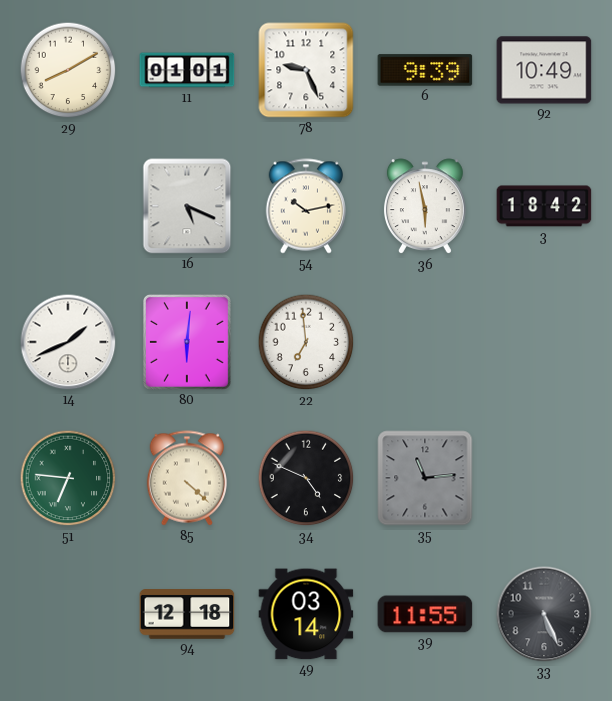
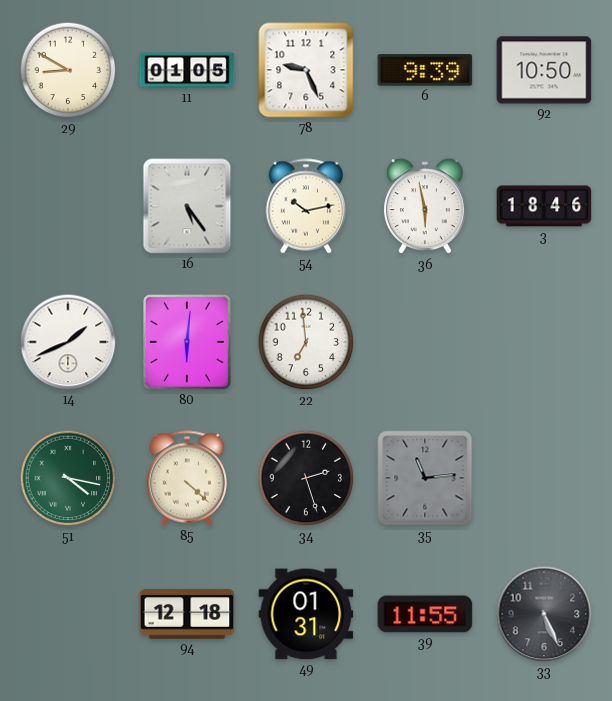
29: 8:10 -> 8:50
11: 01:01 -> 01:05
92: 10:49 -> 10:50
16: 5:19 -> 5:24
3: 18:42 -> 18:46
51: 6:46 -> 4:17
34: 4:49 -> 2:27
49: 03:14 -> 01:31
